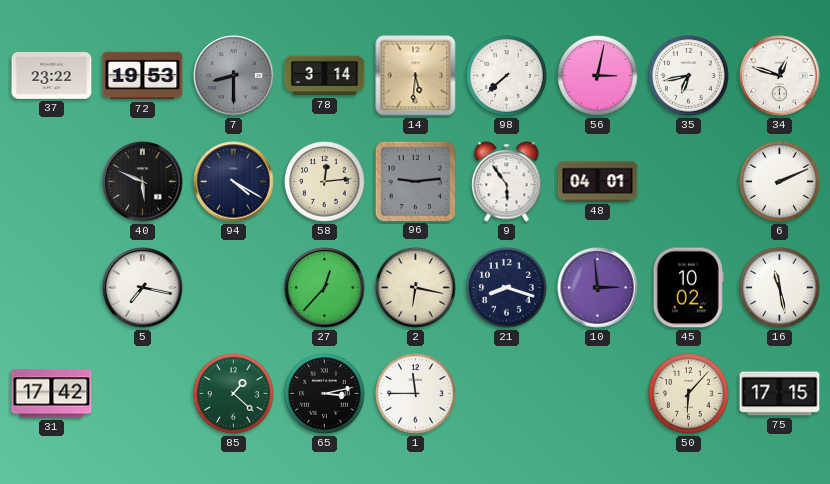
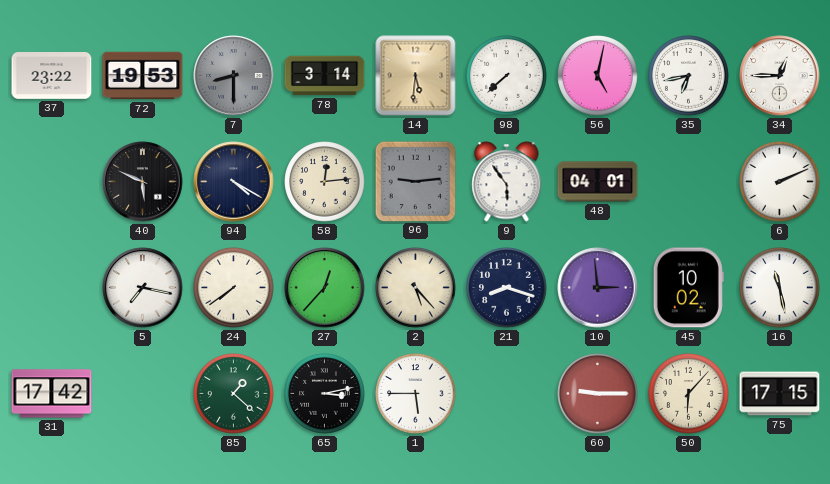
56: 3:02 -> 5:02
34: 12:48 -> 12:45
24: none -> 7:39
2: 6:17 -> 5:23
1: 11:45 -> 5:45
60: none -> 9:15
